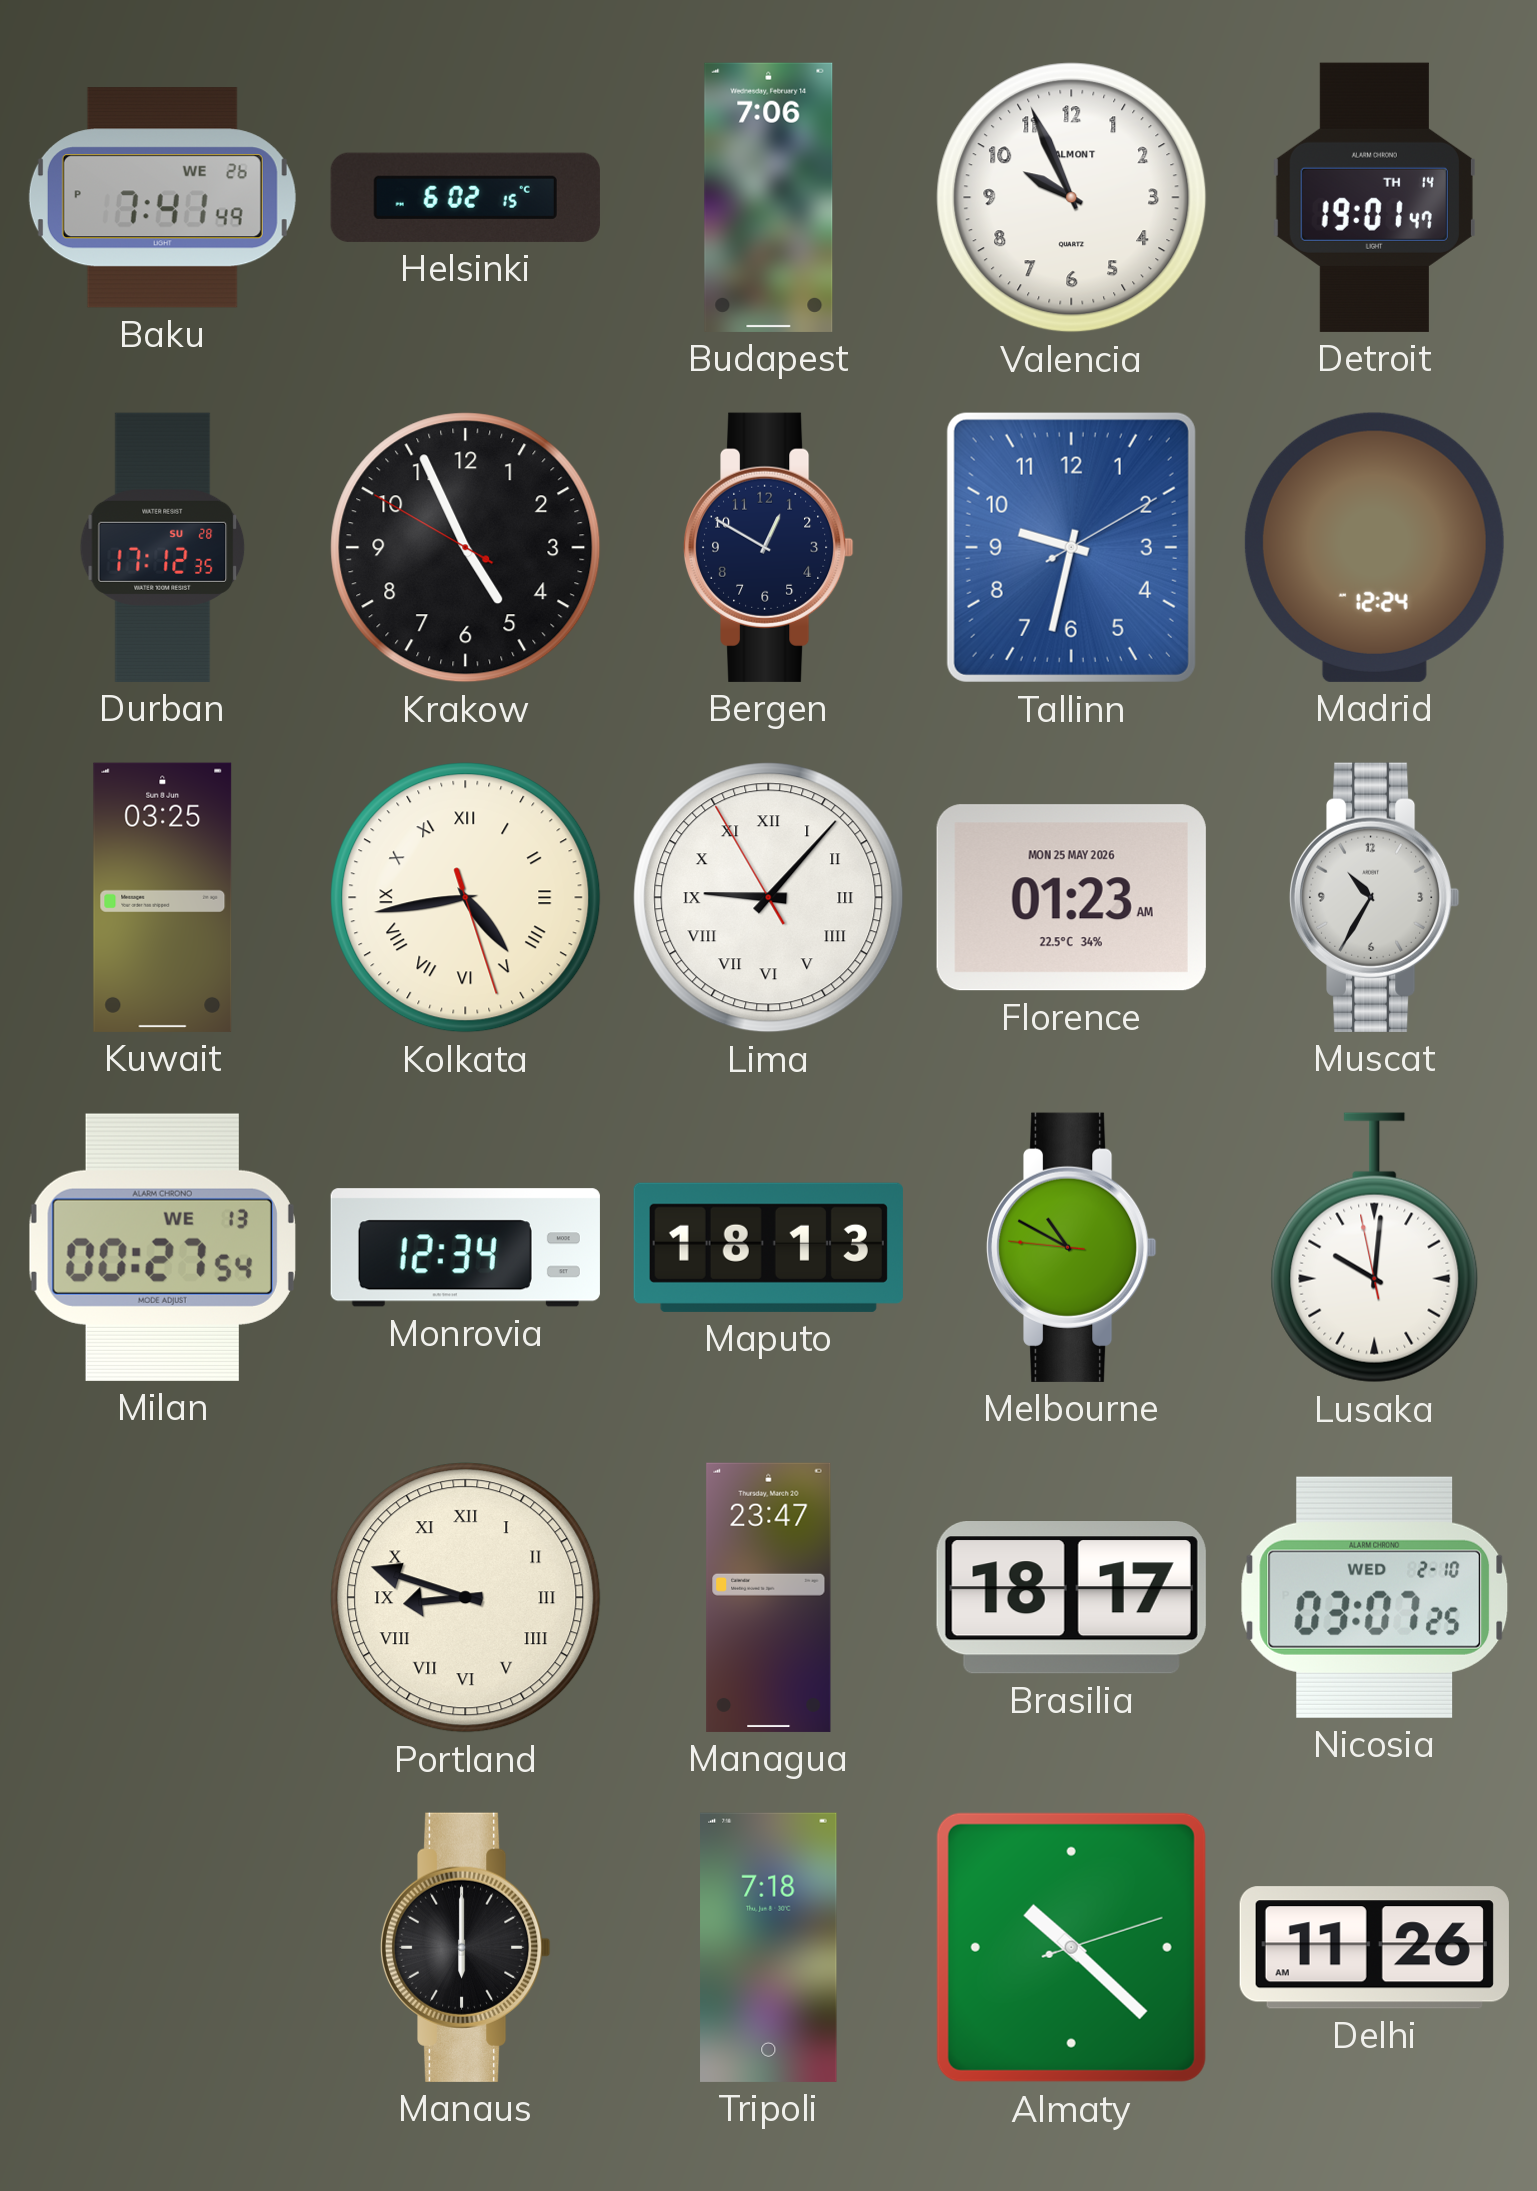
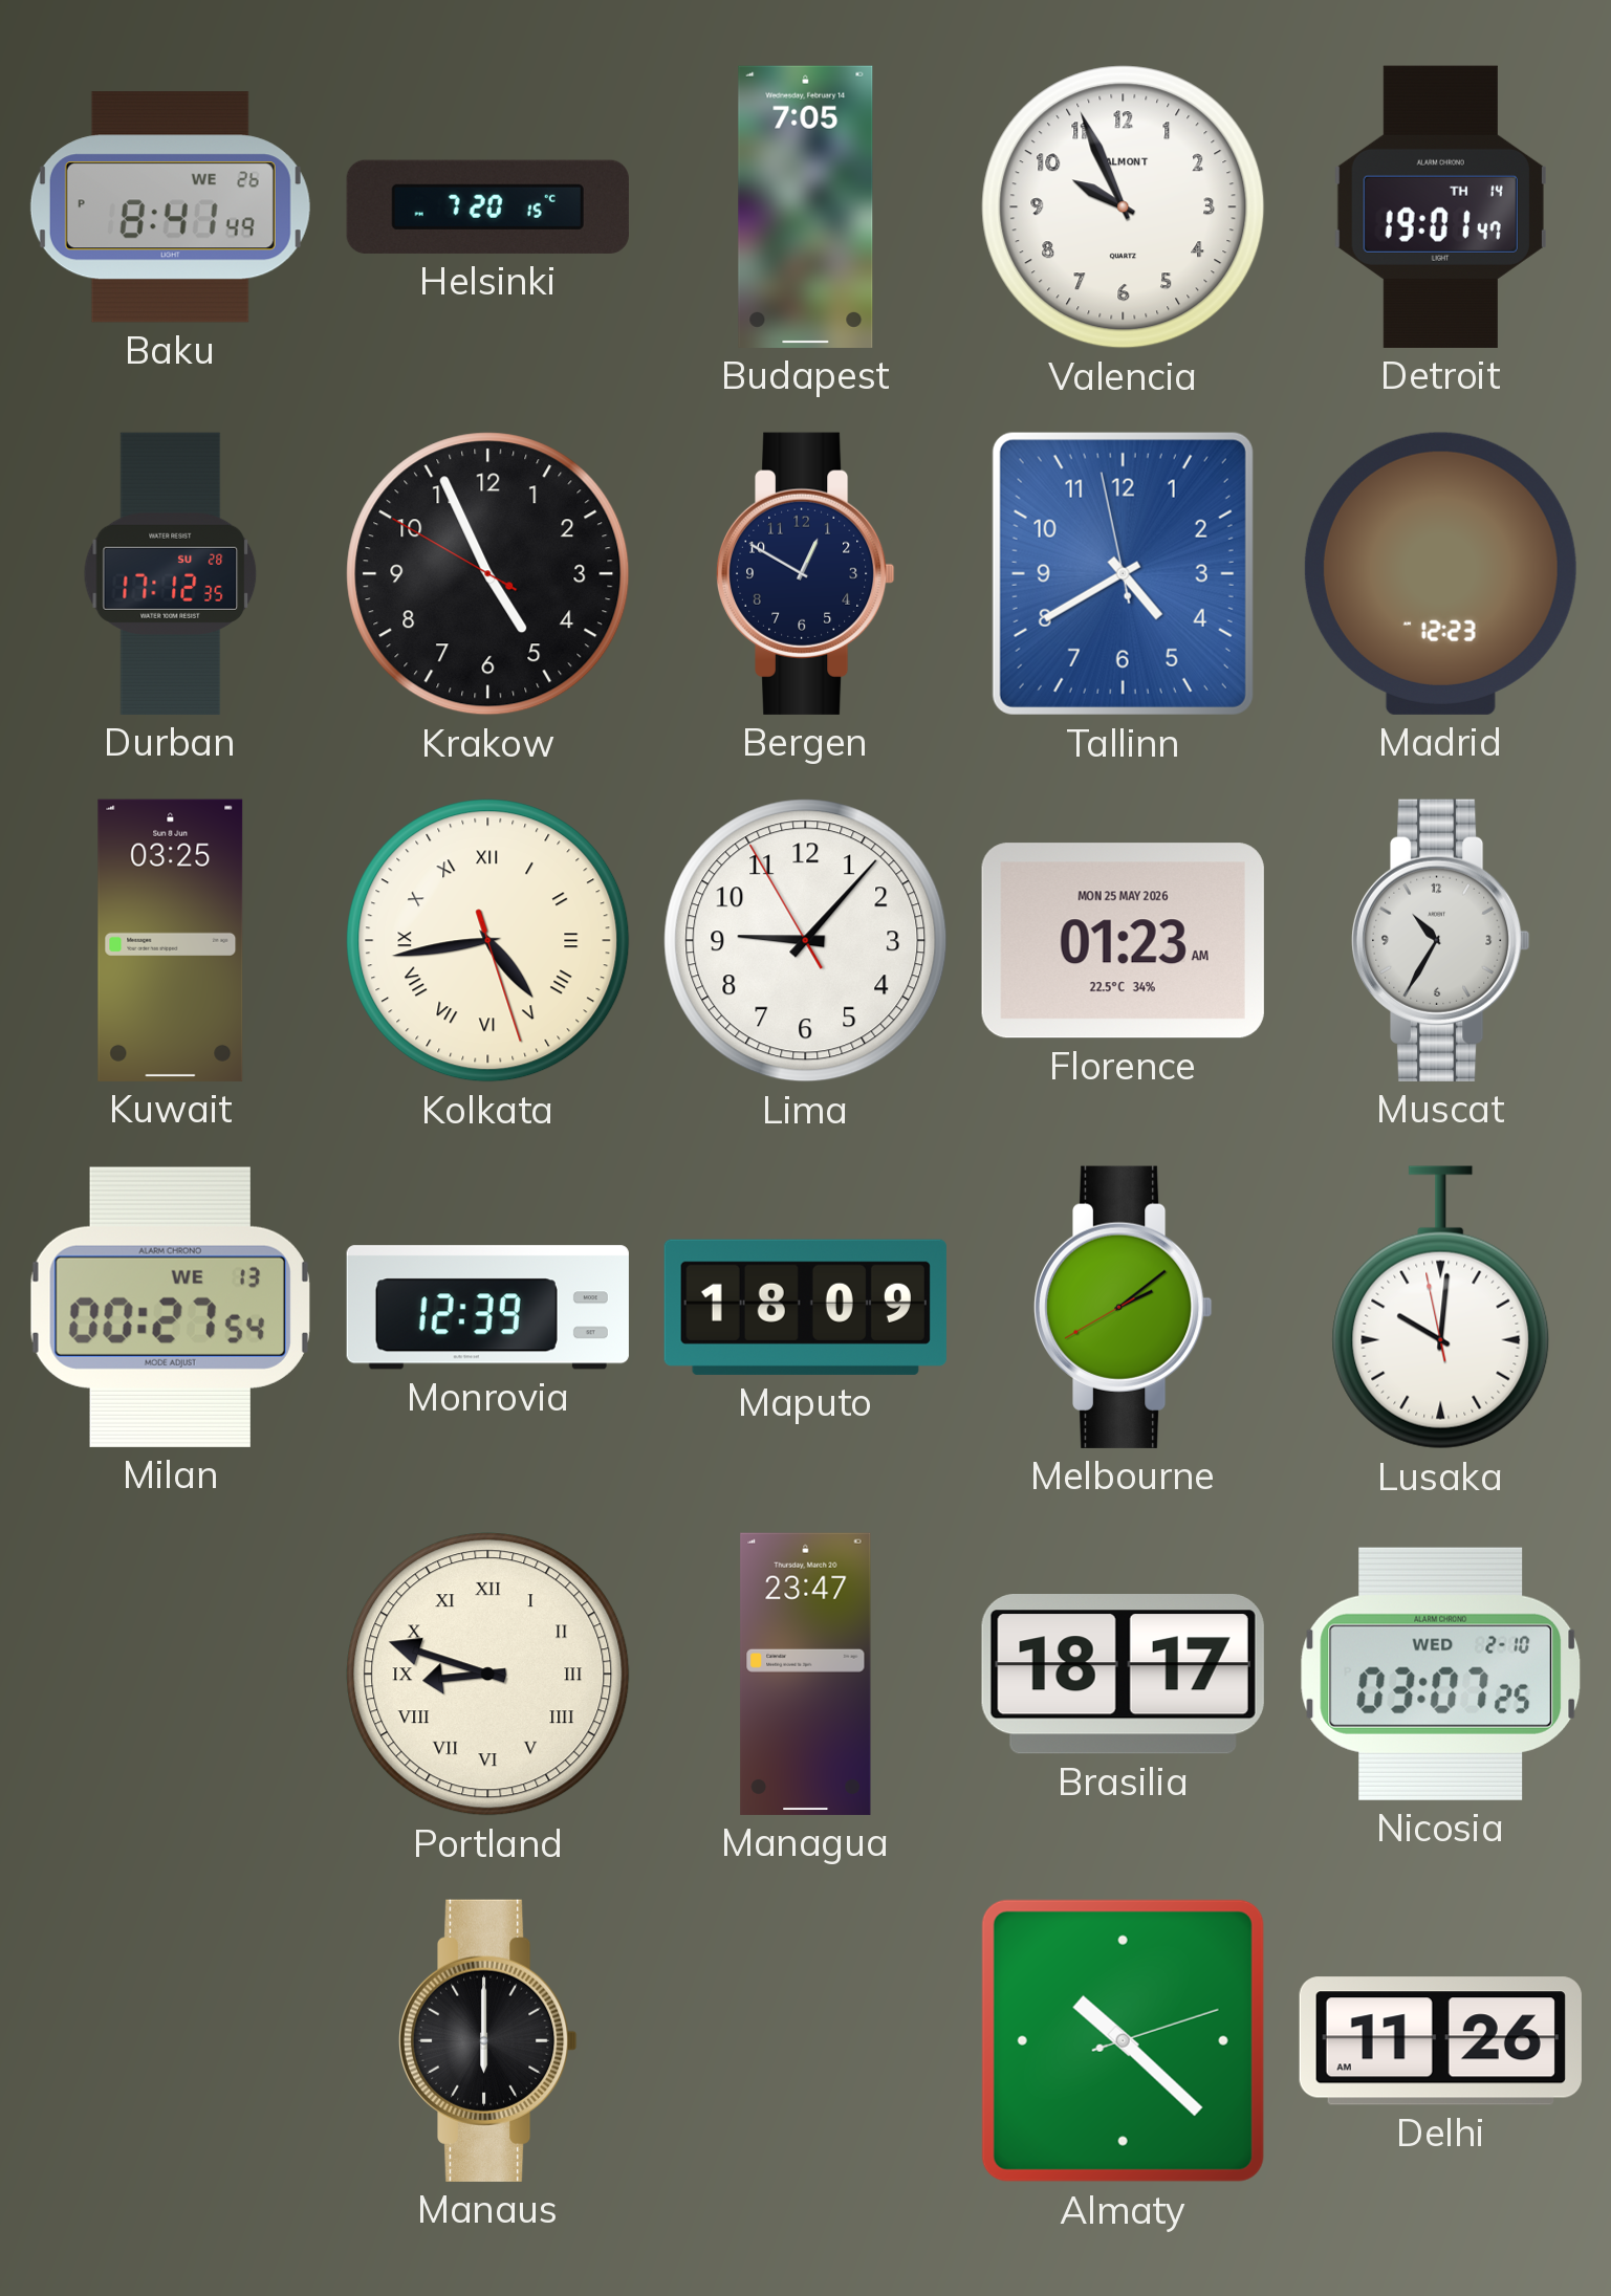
Baku: 7:41 -> 8:41
Helsinki: 6:02 -> 7:20
Budapest: 7:06 -> 7:05
Tallinn: 9:32 -> 4:39
Madrid: 12:24 -> 12:23
Lima numerals: Roman -> Arabic
Monrovia: 12:34 -> 12:39
Maputo: 18:13 -> 18:09
Melbourne: 10:49 -> 2:08
Tripoli: 7:18 -> none
